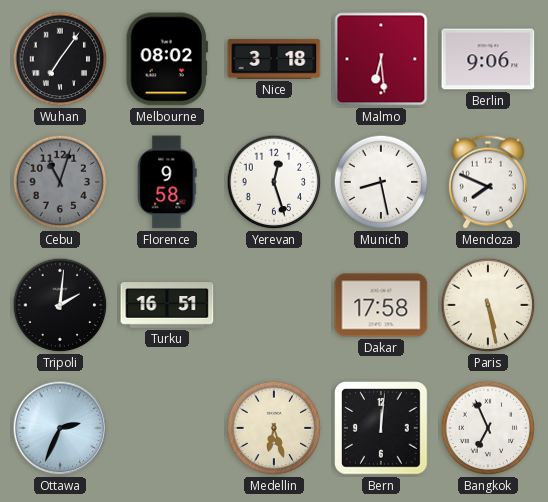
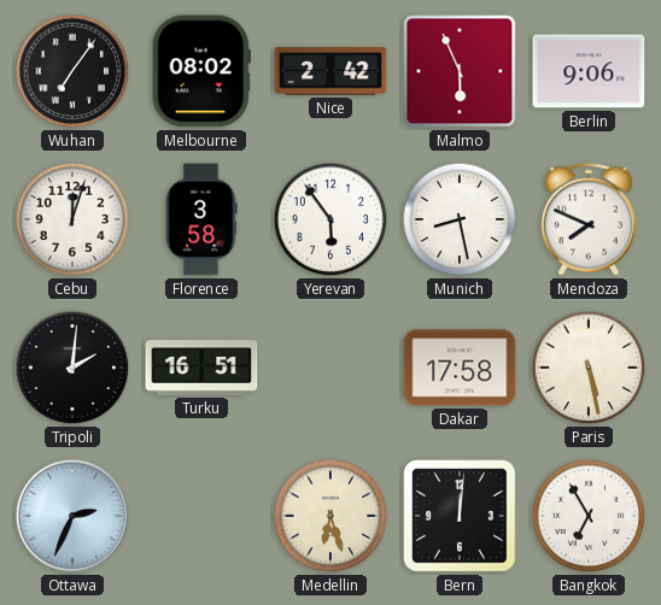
Nice: 3:18 -> 2:42
Malmo: 6:29 -> 5:56
Cebu: 11:03 -> 12:03
Cebu dial: grey -> white
Florence: 9:58 -> 3:58
Yerevan: 12:27 -> 5:54
Bangkok: 6:56 -> 6:55
